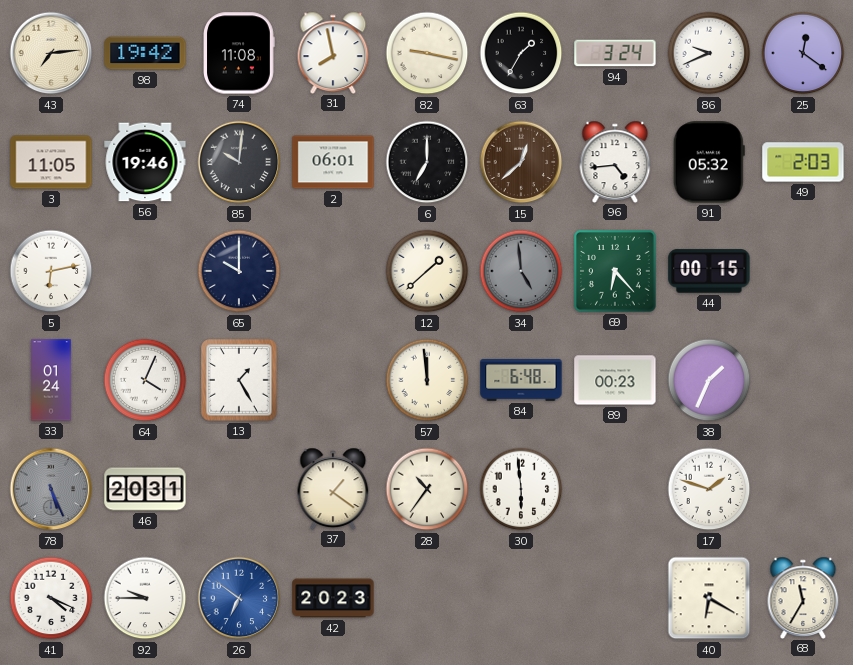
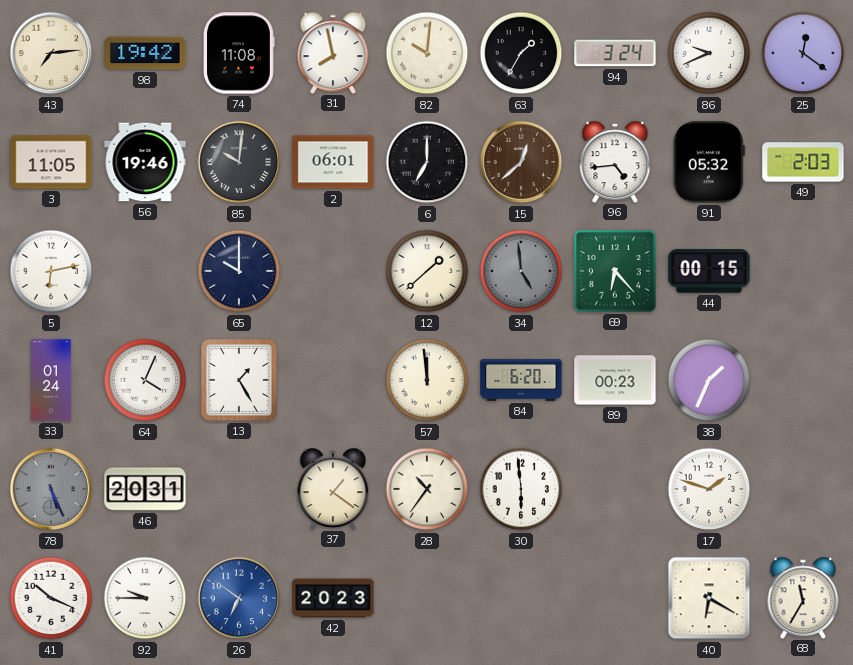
82: 9:17 -> 10:01
84: 6:48 -> 6:20
41: 4:19 -> 10:19
